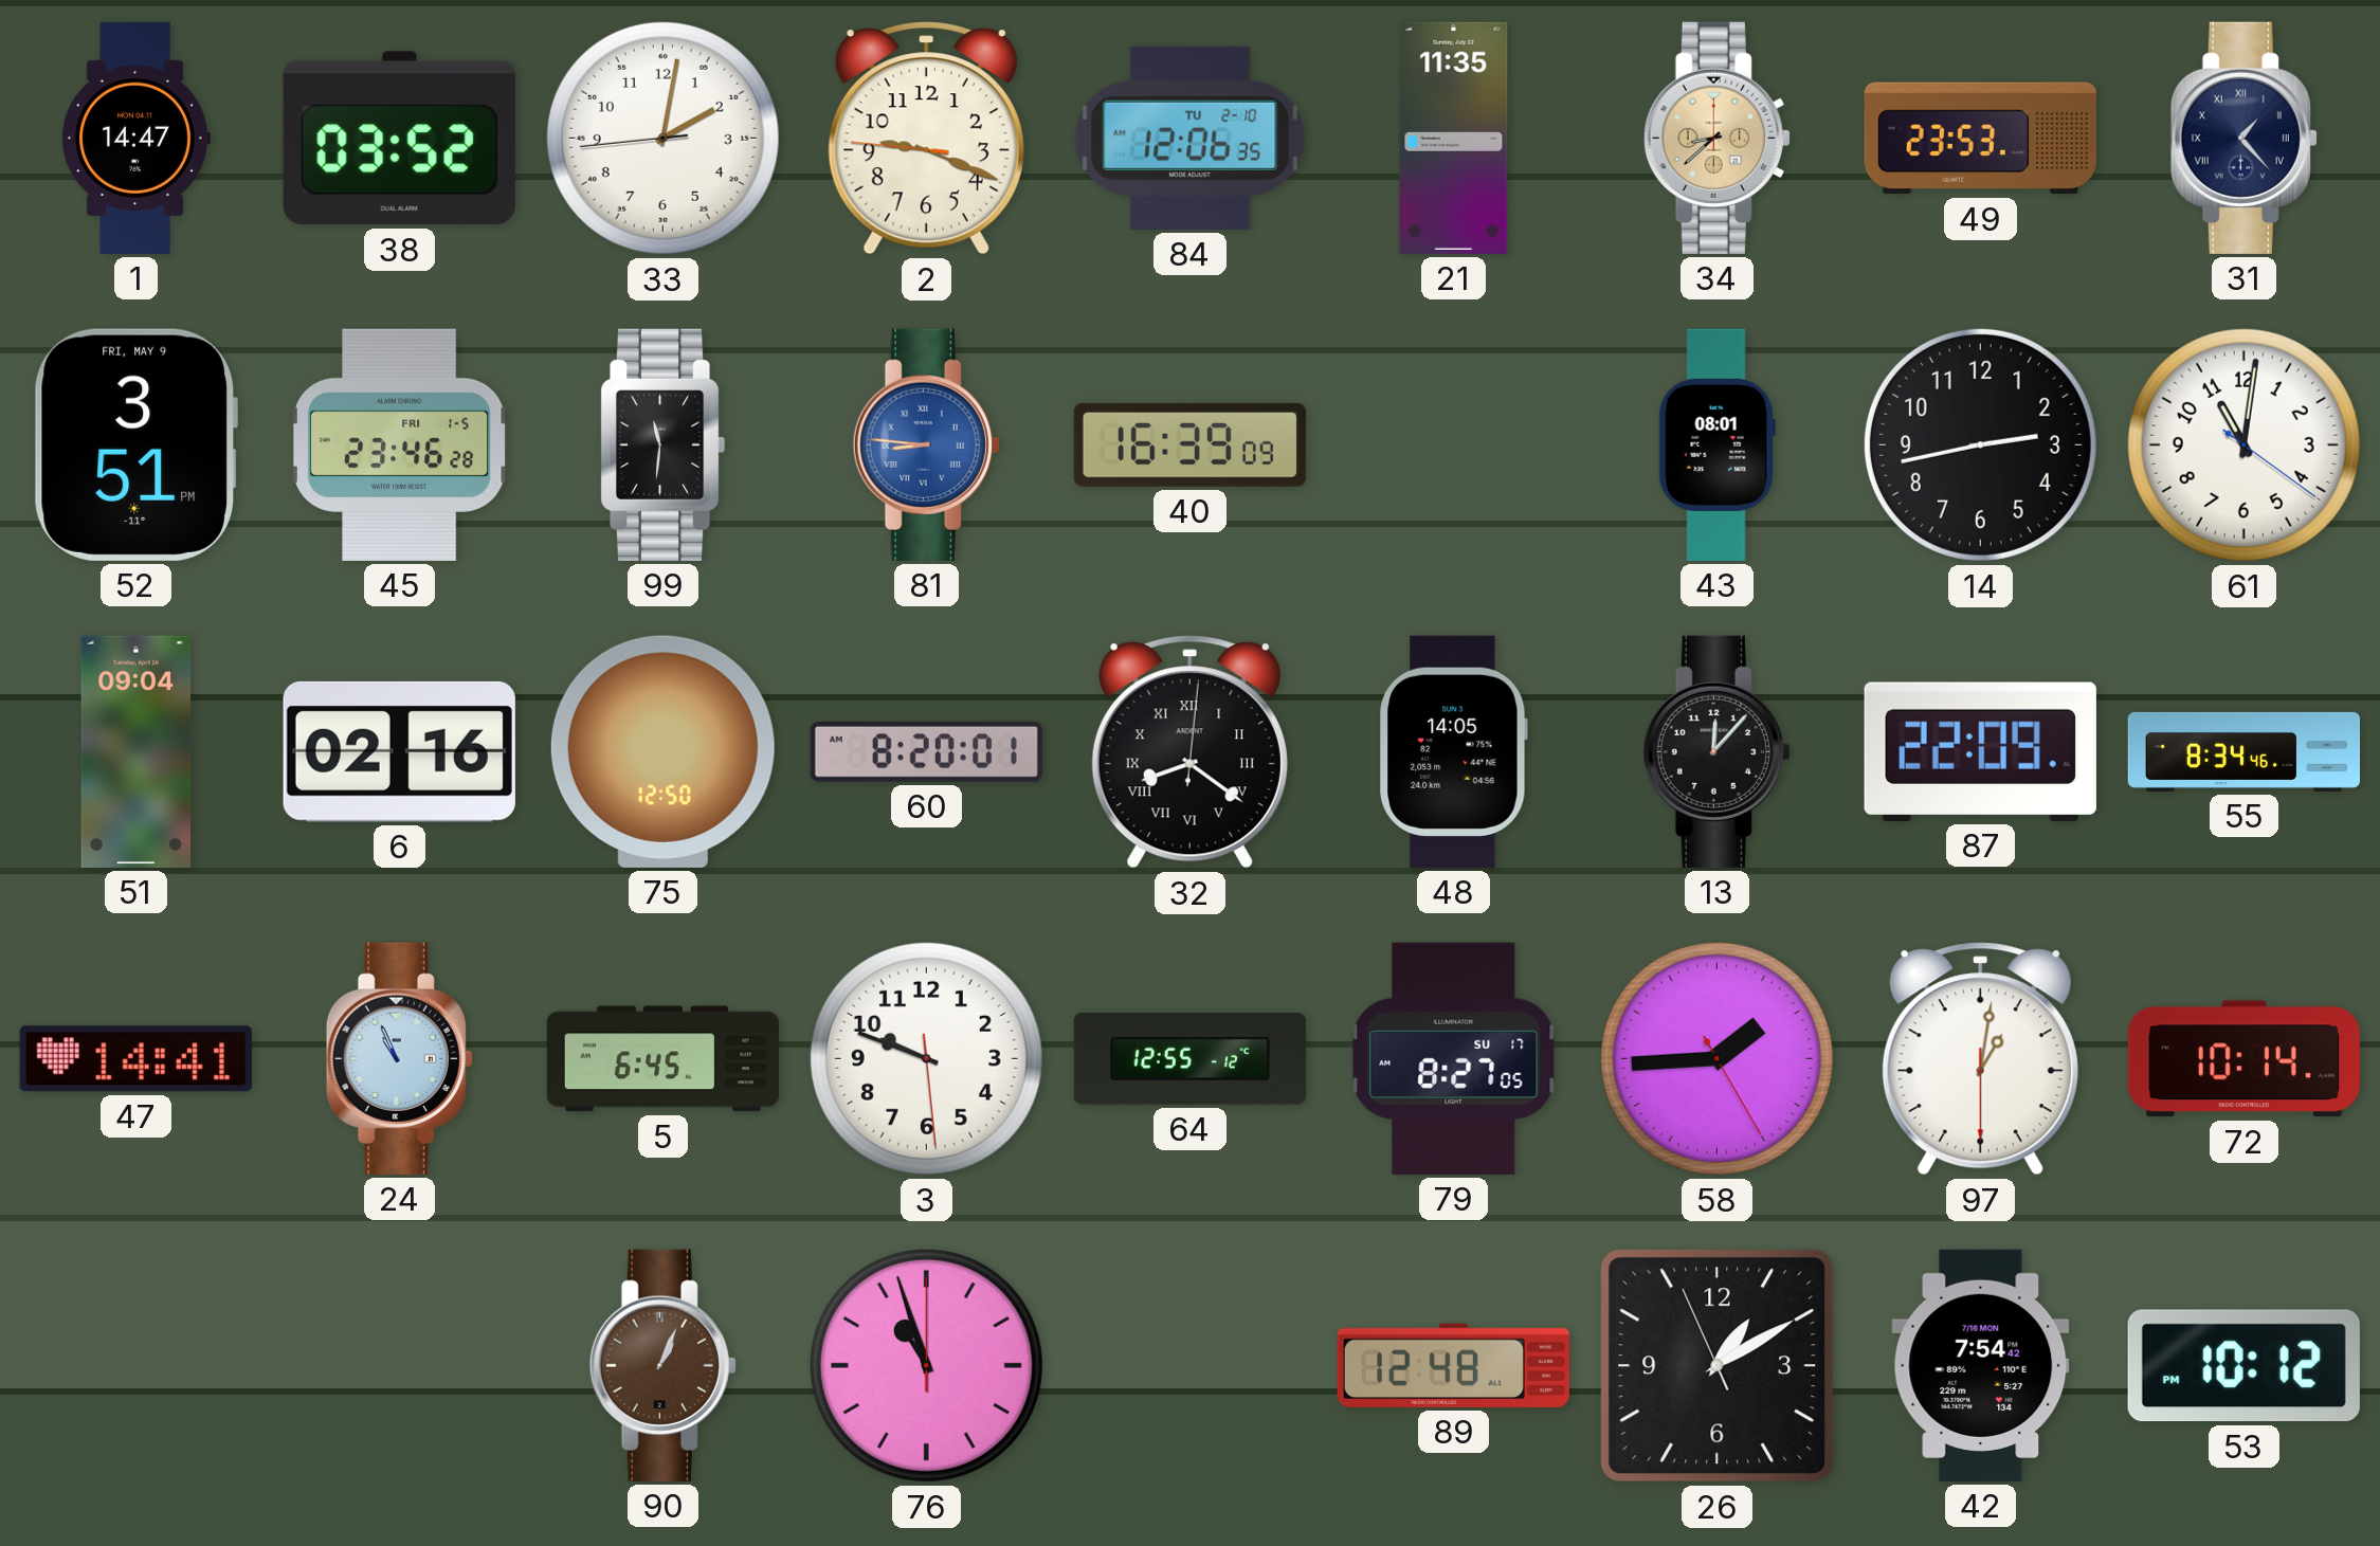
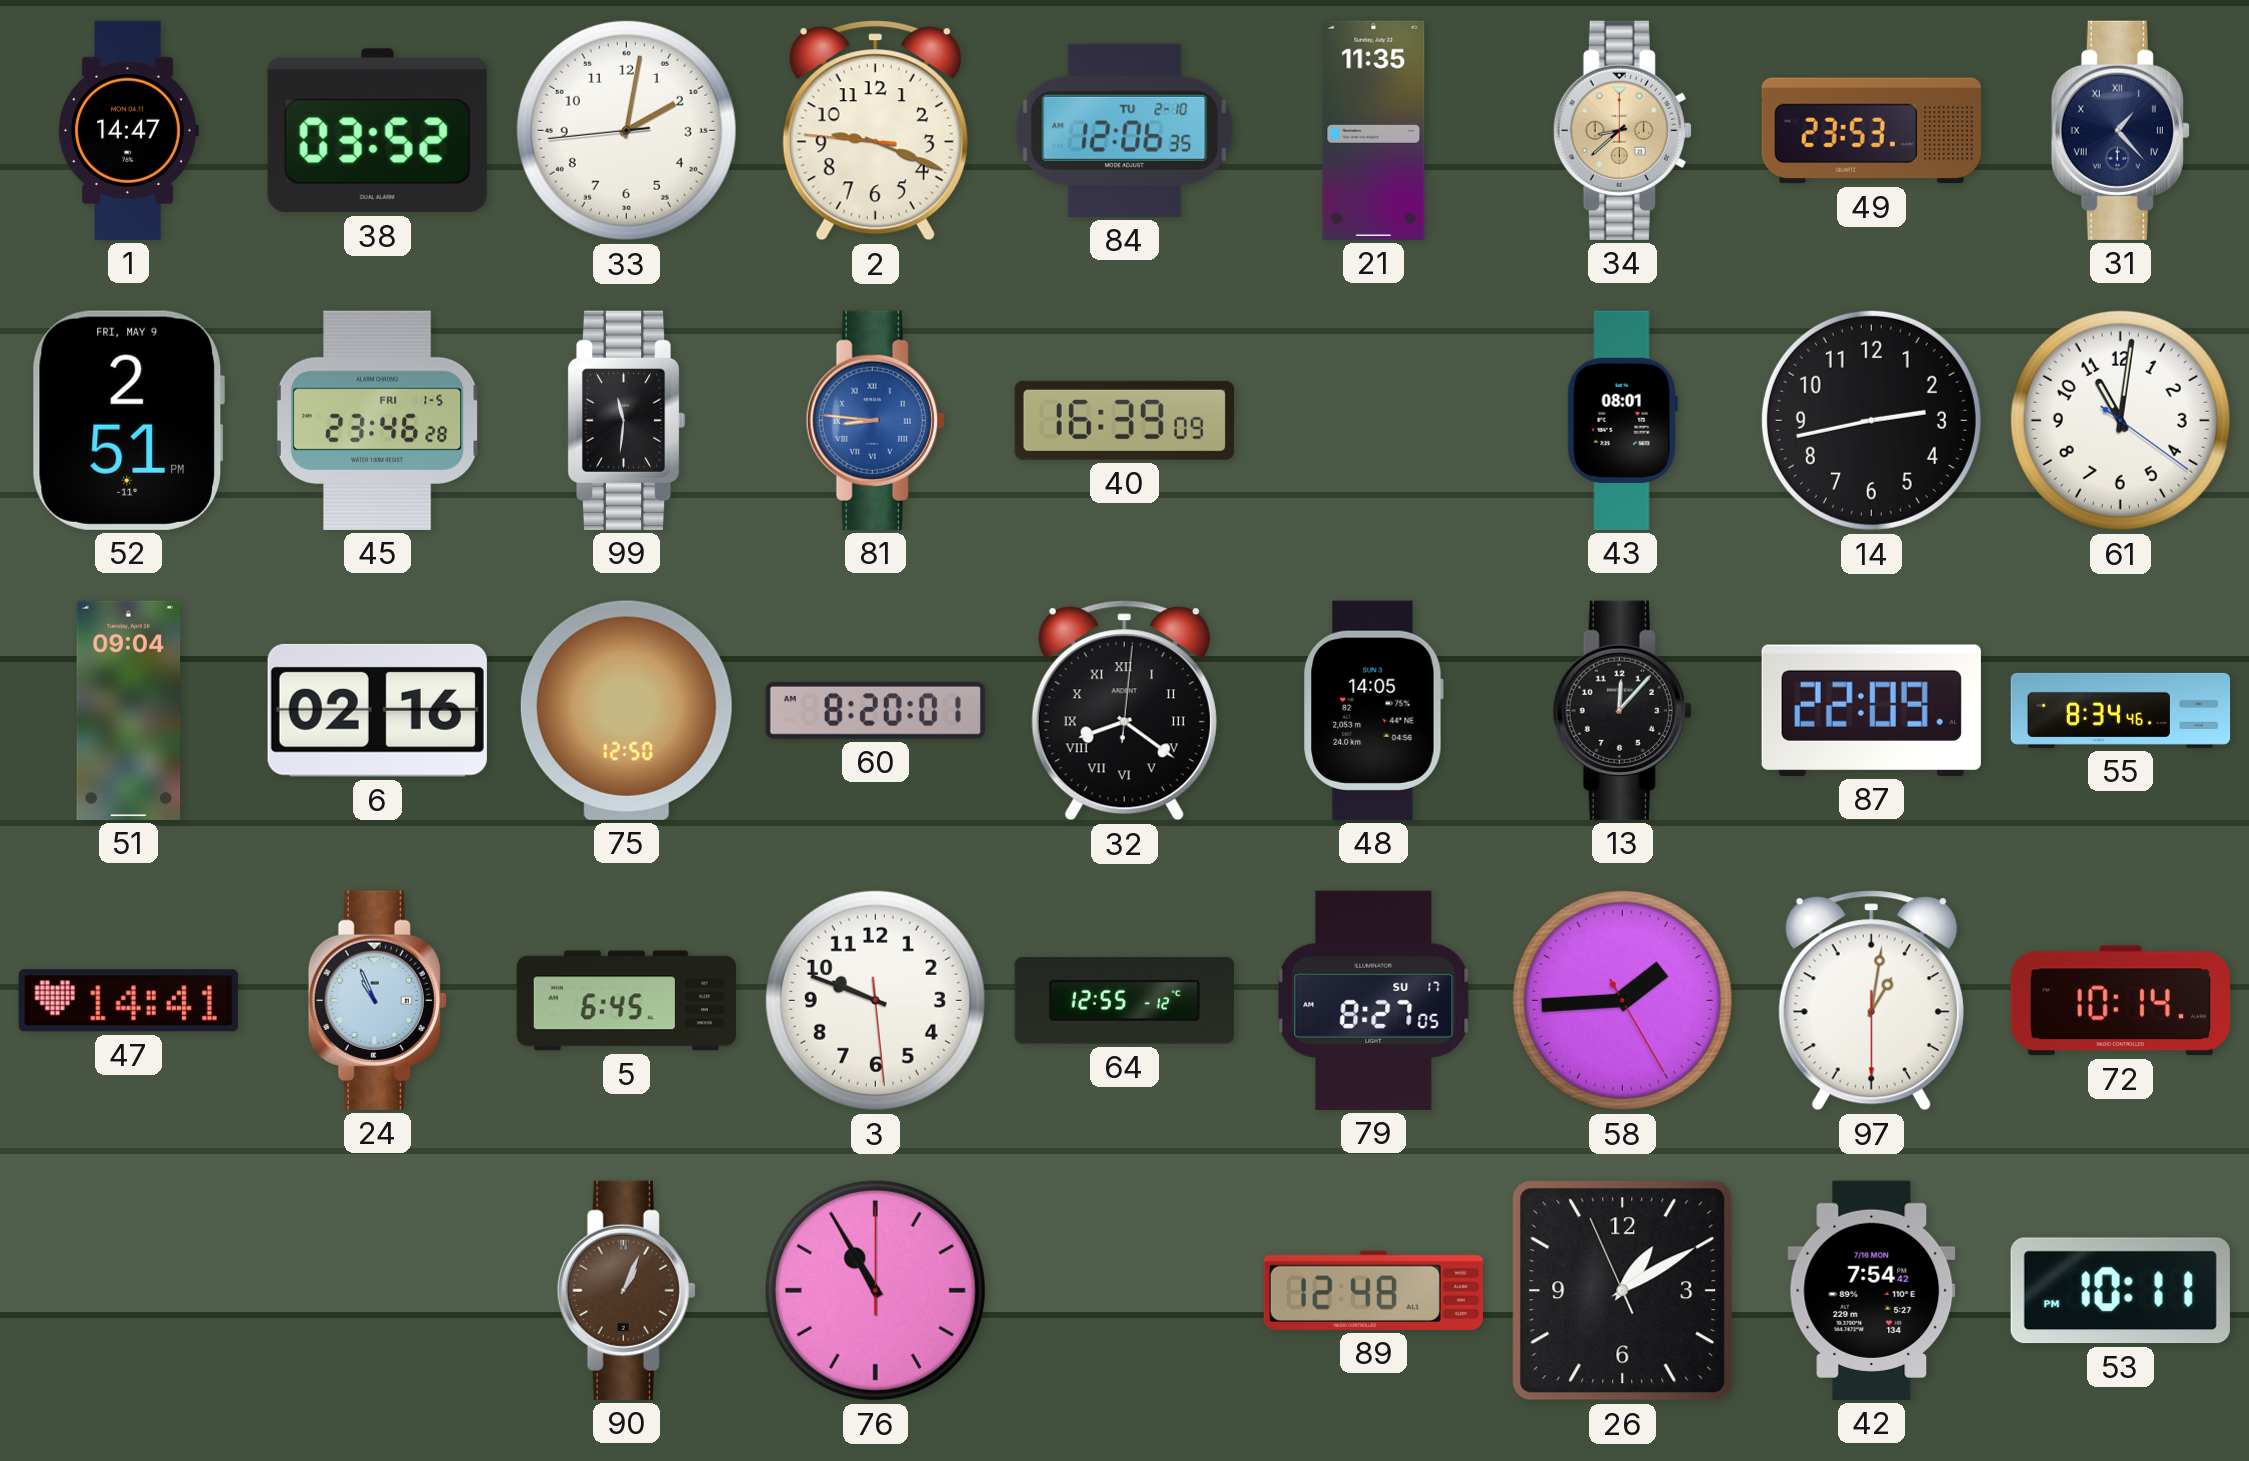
52: 3:51 -> 2:51
76: 10:57 -> 10:55
53: 10:12 -> 10:11
